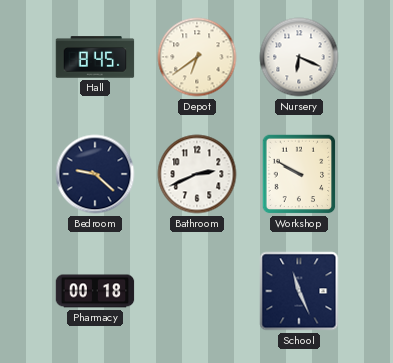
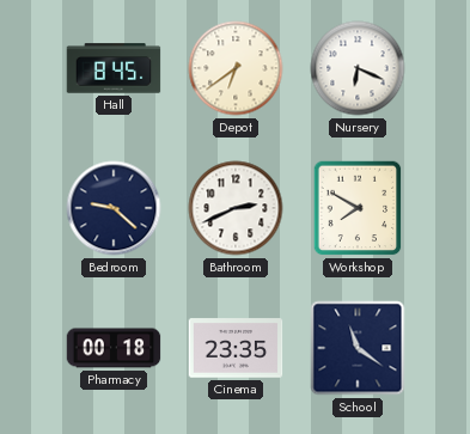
Workshop: 9:50 -> 7:50
Cinema: none -> 23:35
School: 11:26 -> 11:21
